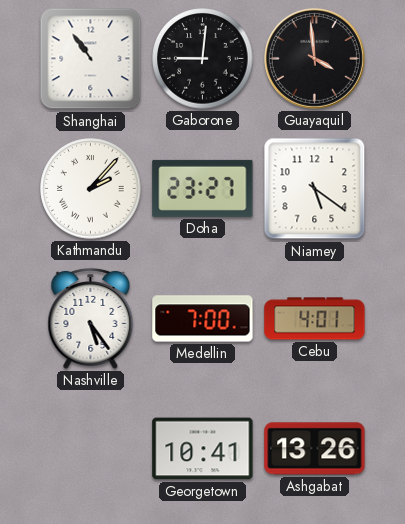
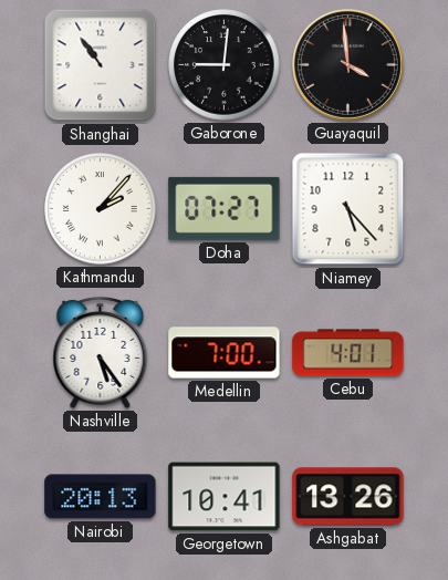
Doha: 23:27 -> 07:27
Niamey: 5:21 -> 5:23
Nairobi: none -> 20:13
